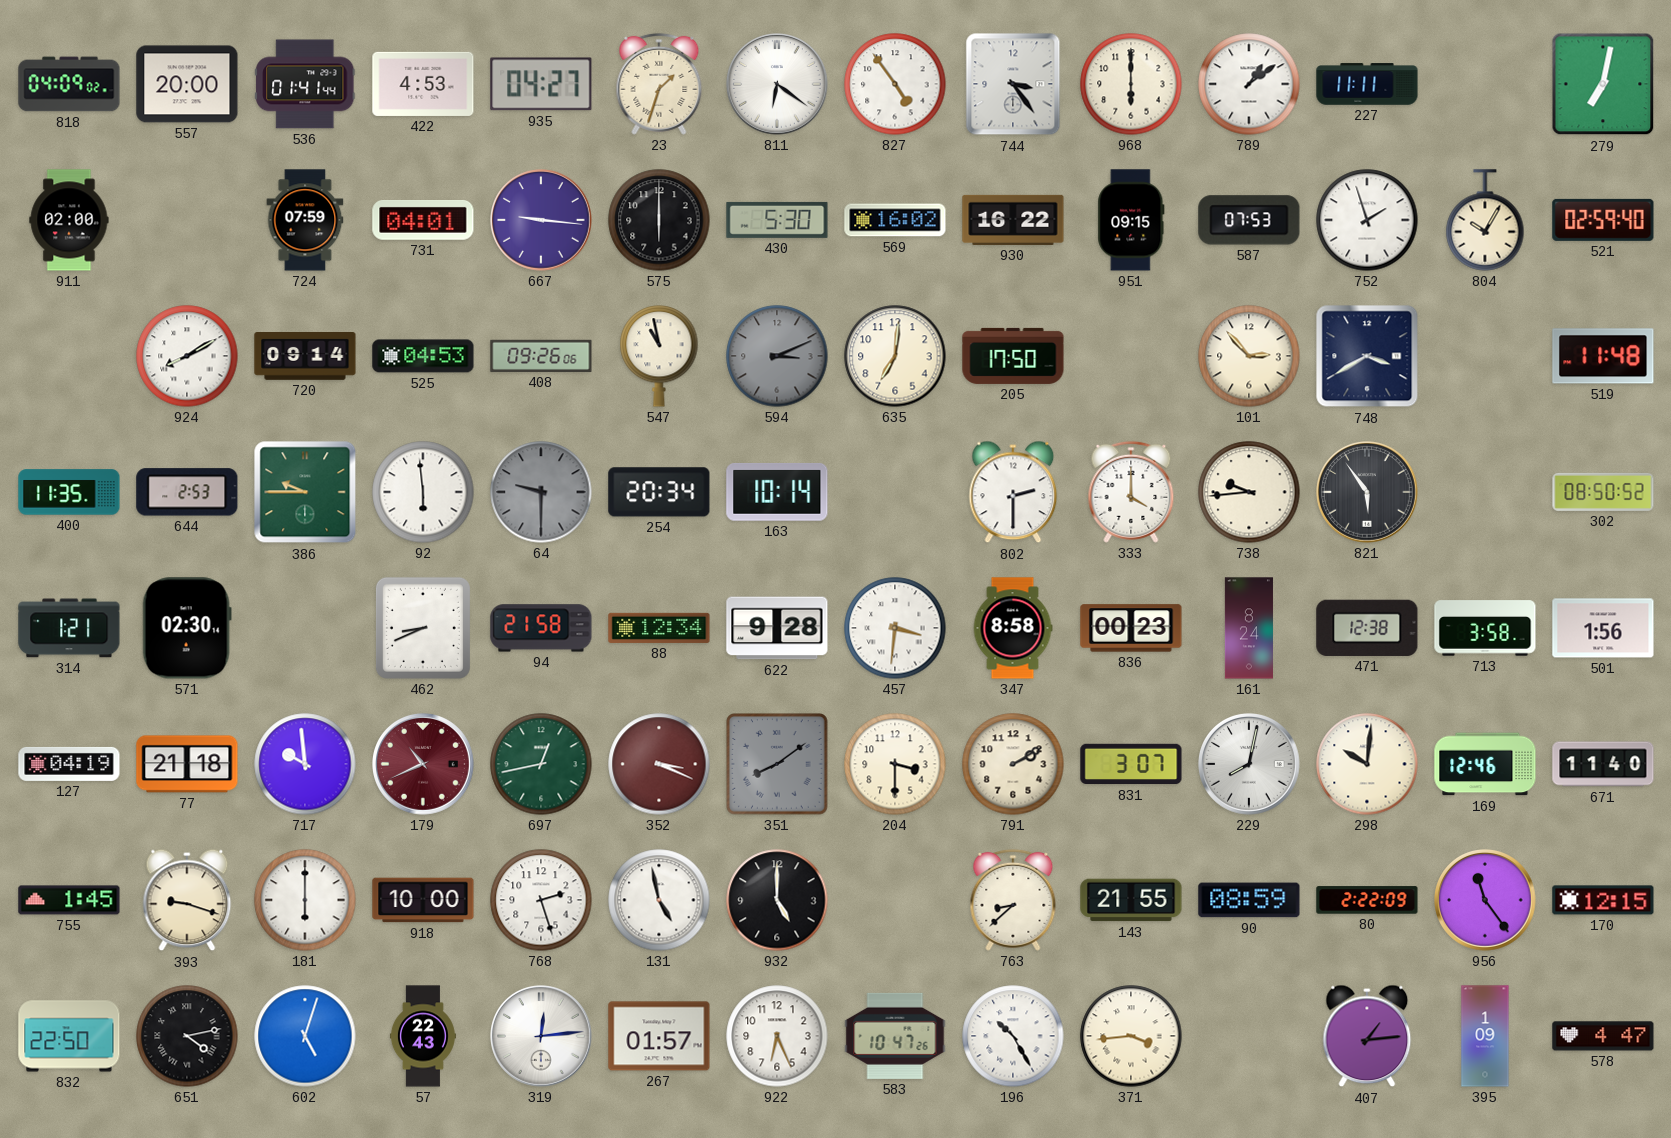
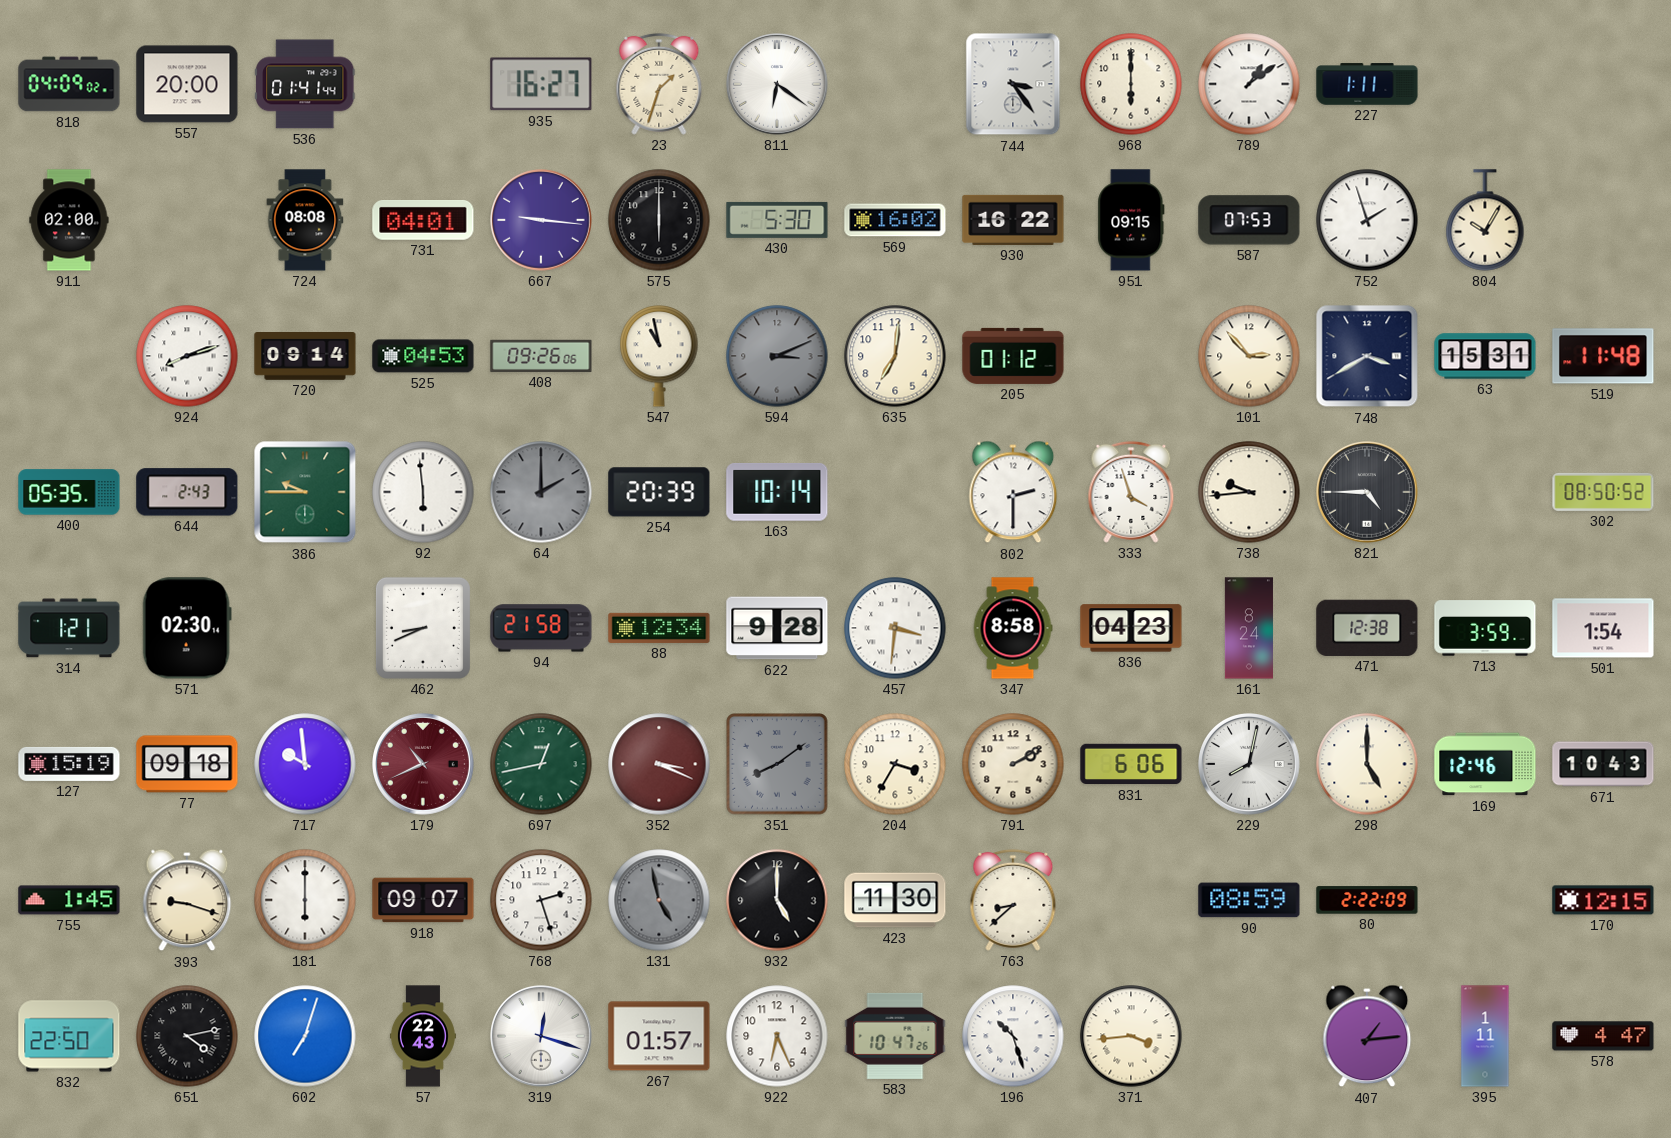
422: 4:53 -> none
935: 04:27 -> 16:27
827: 4:54 -> none
227: 11:11 -> 1:11
279: 7:02 -> none
724: 07:59 -> 08:08
521: 02:59 -> none
924: 8:10 -> 8:12
205: 17:50 -> 01:12
63: none -> 15:31
400: 11:35 -> 05:35
644: 2:53 -> 2:43
64: 9:30 -> 2:00
254: 20:34 -> 20:39
333: 4:00 -> 3:57
821: 5:54 -> 4:45
836: 00:23 -> 04:23
713: 3:58 -> 3:59
501: 1:56 -> 1:54
127: 04:19 -> 15:19
77: 21:18 -> 09:18
204: 3:30 -> 3:35
831: 3:07 -> 6:06
298: 10:01 -> 5:00
671: 11:40 -> 10:43
918: 10:00 -> 09:07
131 dial: white -> grey
423: none -> 11:30
143: 21:55 -> none
956: 11:24 -> none
602: 5:03 -> 7:03
319: 12:14 -> 12:18
196: 10:25 -> 10:27
395: 1:09 -> 1:11
